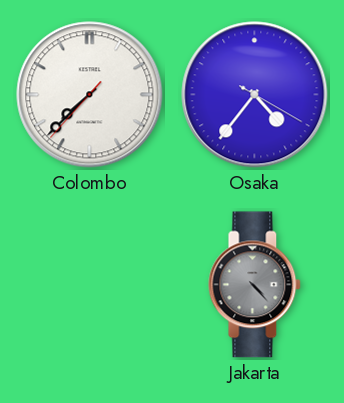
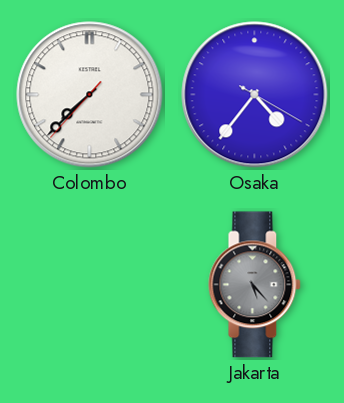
Jakarta: 4:23 -> 5:23
